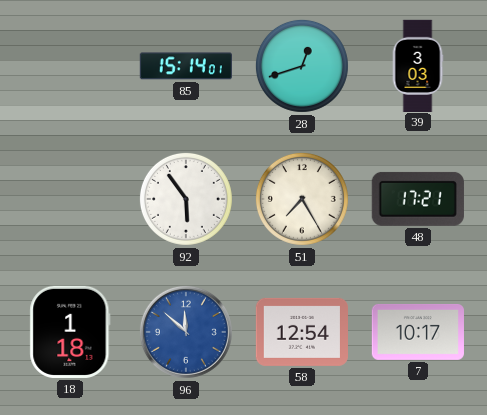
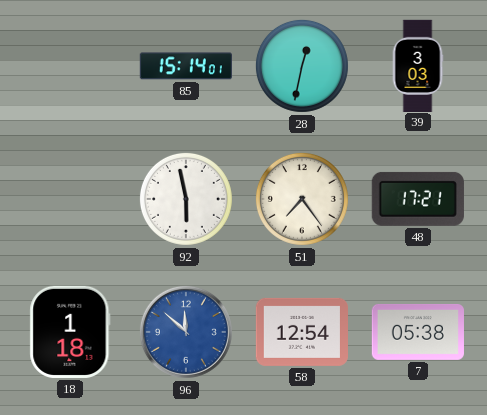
28: 12:42 -> 12:32
92: 5:54 -> 5:58
51: 7:25 -> 7:24
7: 10:17 -> 05:38
